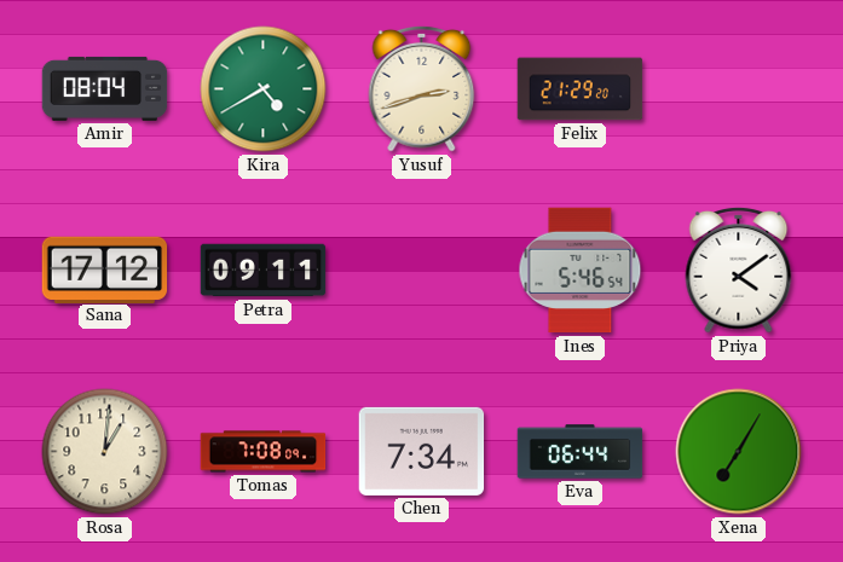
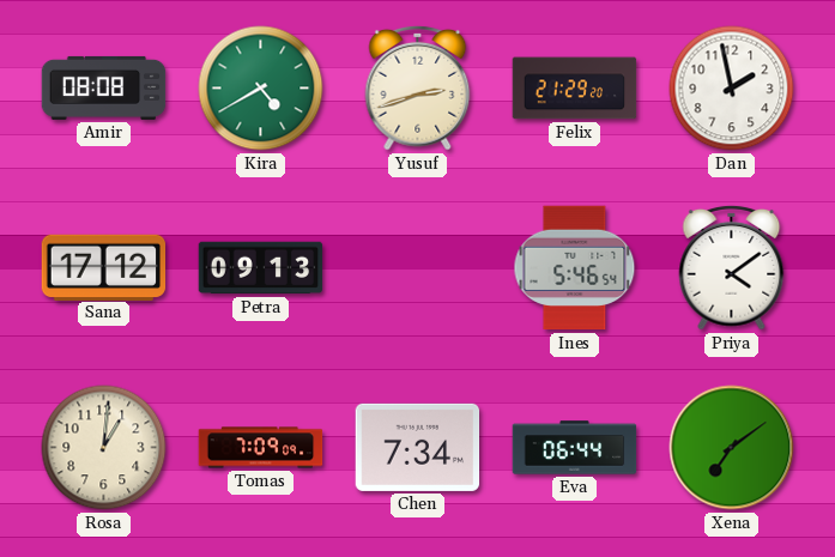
Amir: 08:04 -> 08:08
Dan: none -> 1:58
Petra: 09:11 -> 09:13
Tomas: 7:08 -> 7:09
Xena: 7:05 -> 7:09
